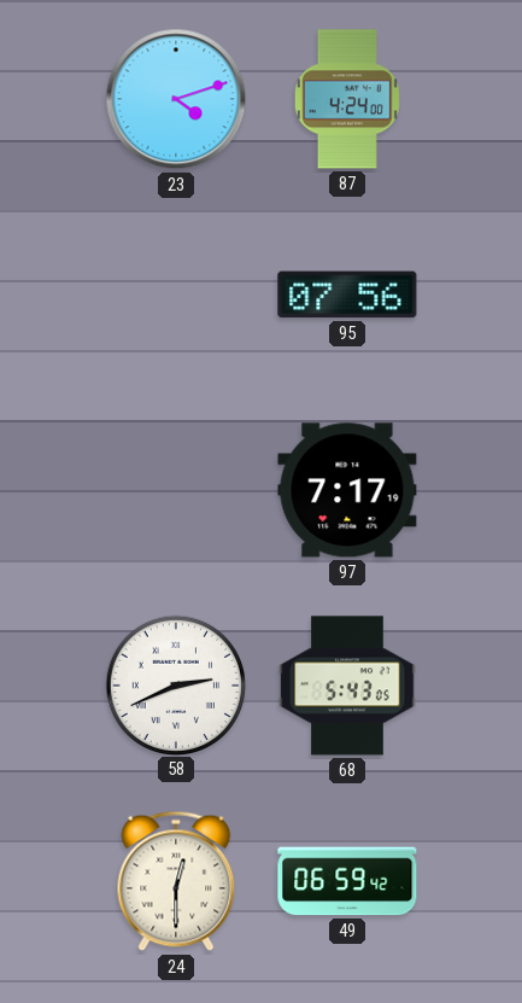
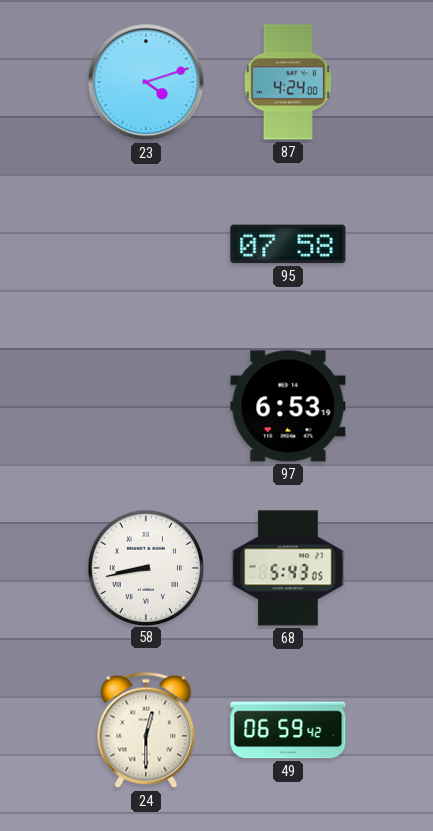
95: 07:56 -> 07:58
97: 7:17 -> 6:53
58: 2:41 -> 8:43
